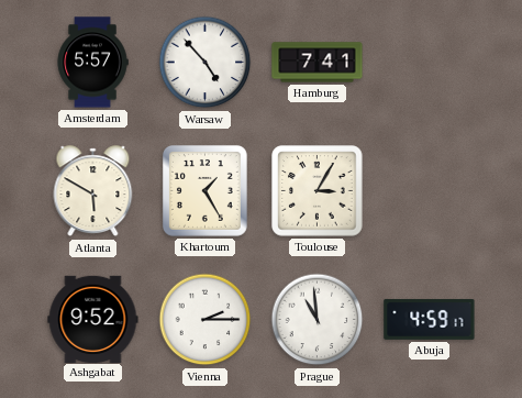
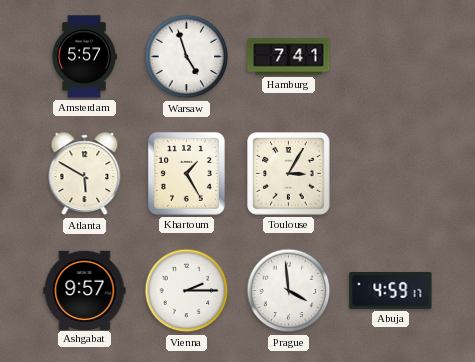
Warsaw: 4:53 -> 4:57
Ashgabat: 9:52 -> 9:57
Prague: 10:59 -> 3:59
